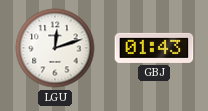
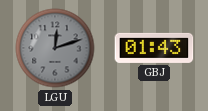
LGU dial: white -> grey
